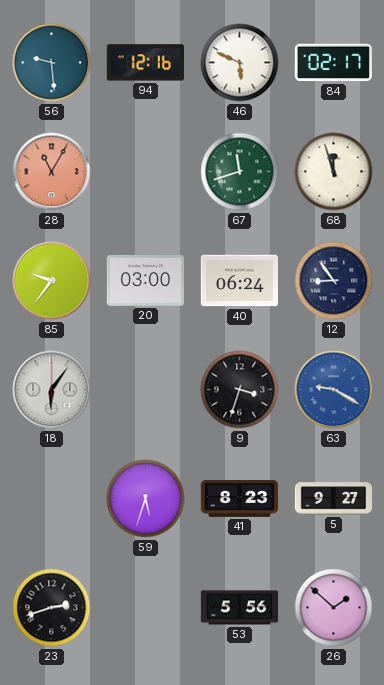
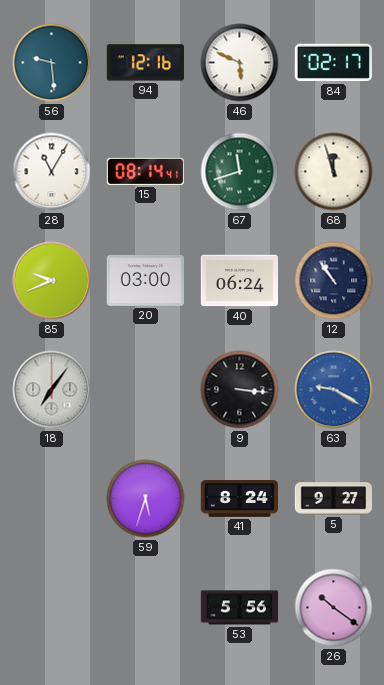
28 dial: salmon -> white
15: none -> 08:14
85: 9:36 -> 9:41
12: 8:54 -> 10:54
18: 6:06 -> 7:06
9: 3:33 -> 3:16
41: 8:23 -> 8:24
23: 2:42 -> none
26: 1:52 -> 10:21
